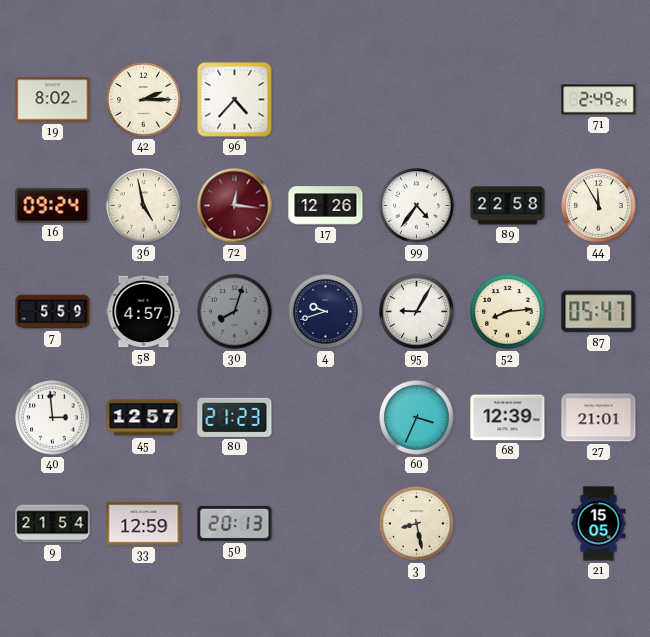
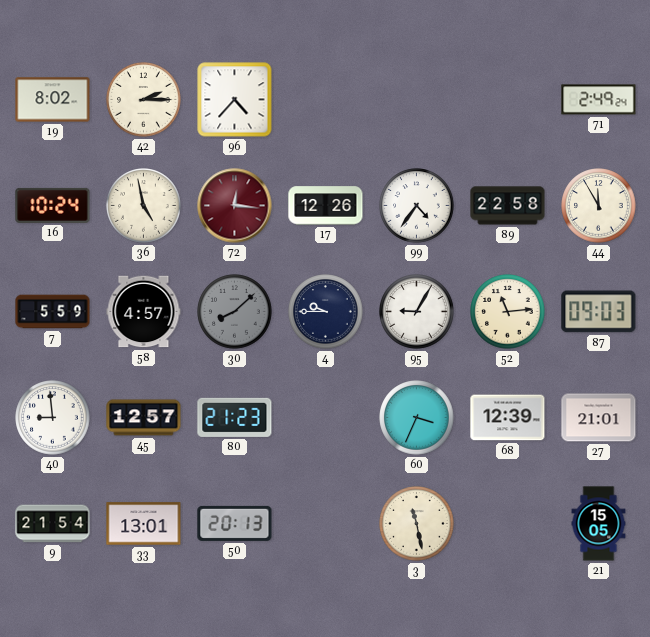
16: 09:24 -> 10:24
30: 8:03 -> 8:08
4: 9:42 -> 9:45
52: 8:14 -> 11:14
87: 05:47 -> 09:03
40: 2:59 -> 8:59
33: 12:59 -> 13:01
3: 8:28 -> 11:28
